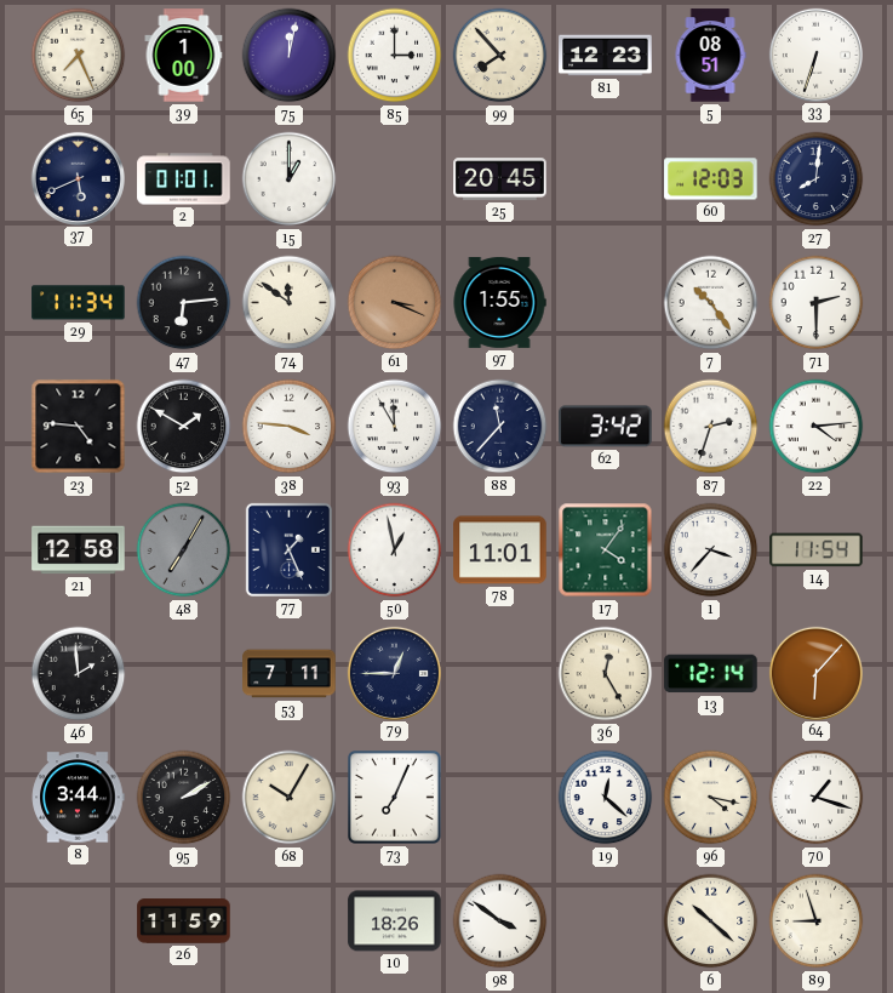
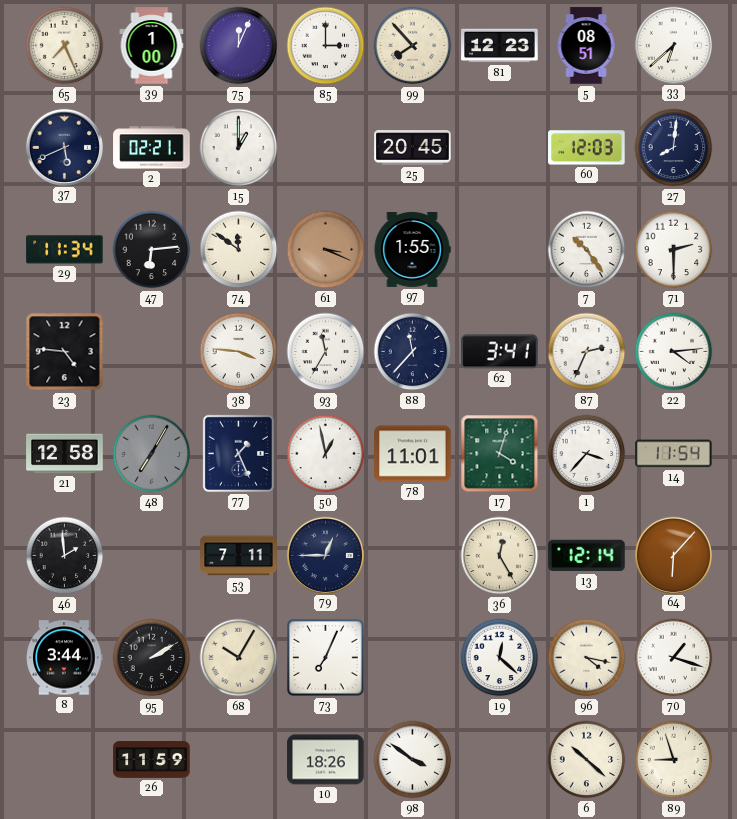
75: 12:02 -> 12:04
33: 6:33 -> 6:38
2: 01:01 -> 02:21
52: 1:50 -> none
93: 11:55 -> 11:35
62: 3:42 -> 3:41
87: 2:33 -> 2:34
17: 4:06 -> 4:03
